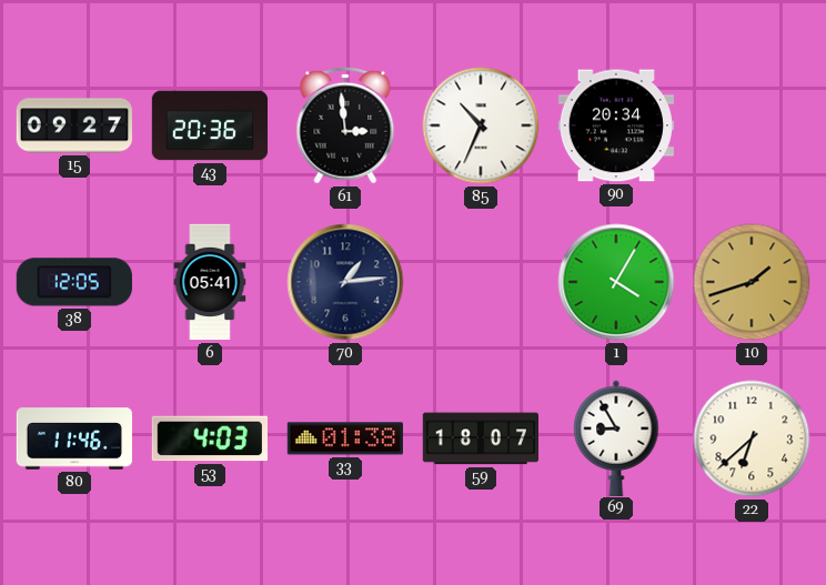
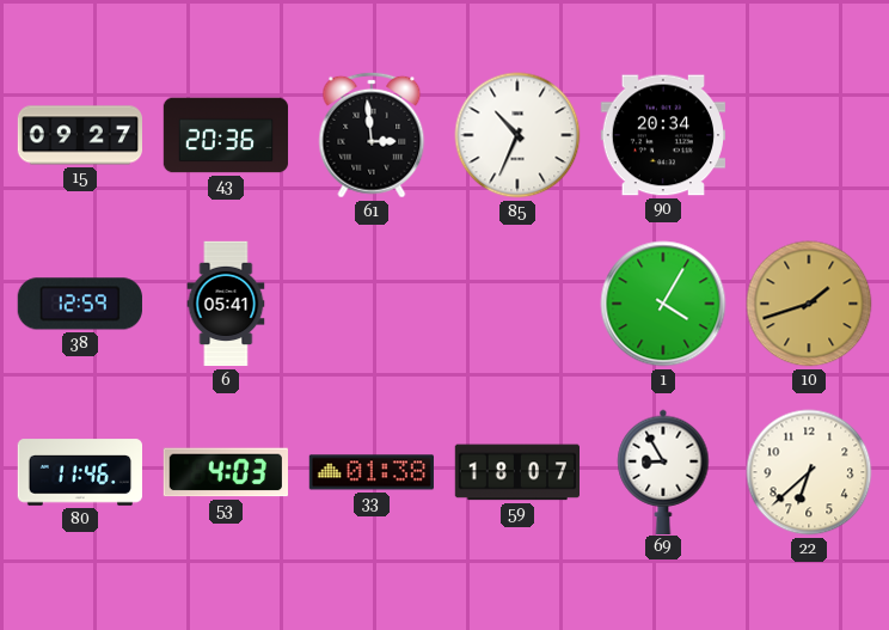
38: 12:05 -> 12:59
70: 1:14 -> none
